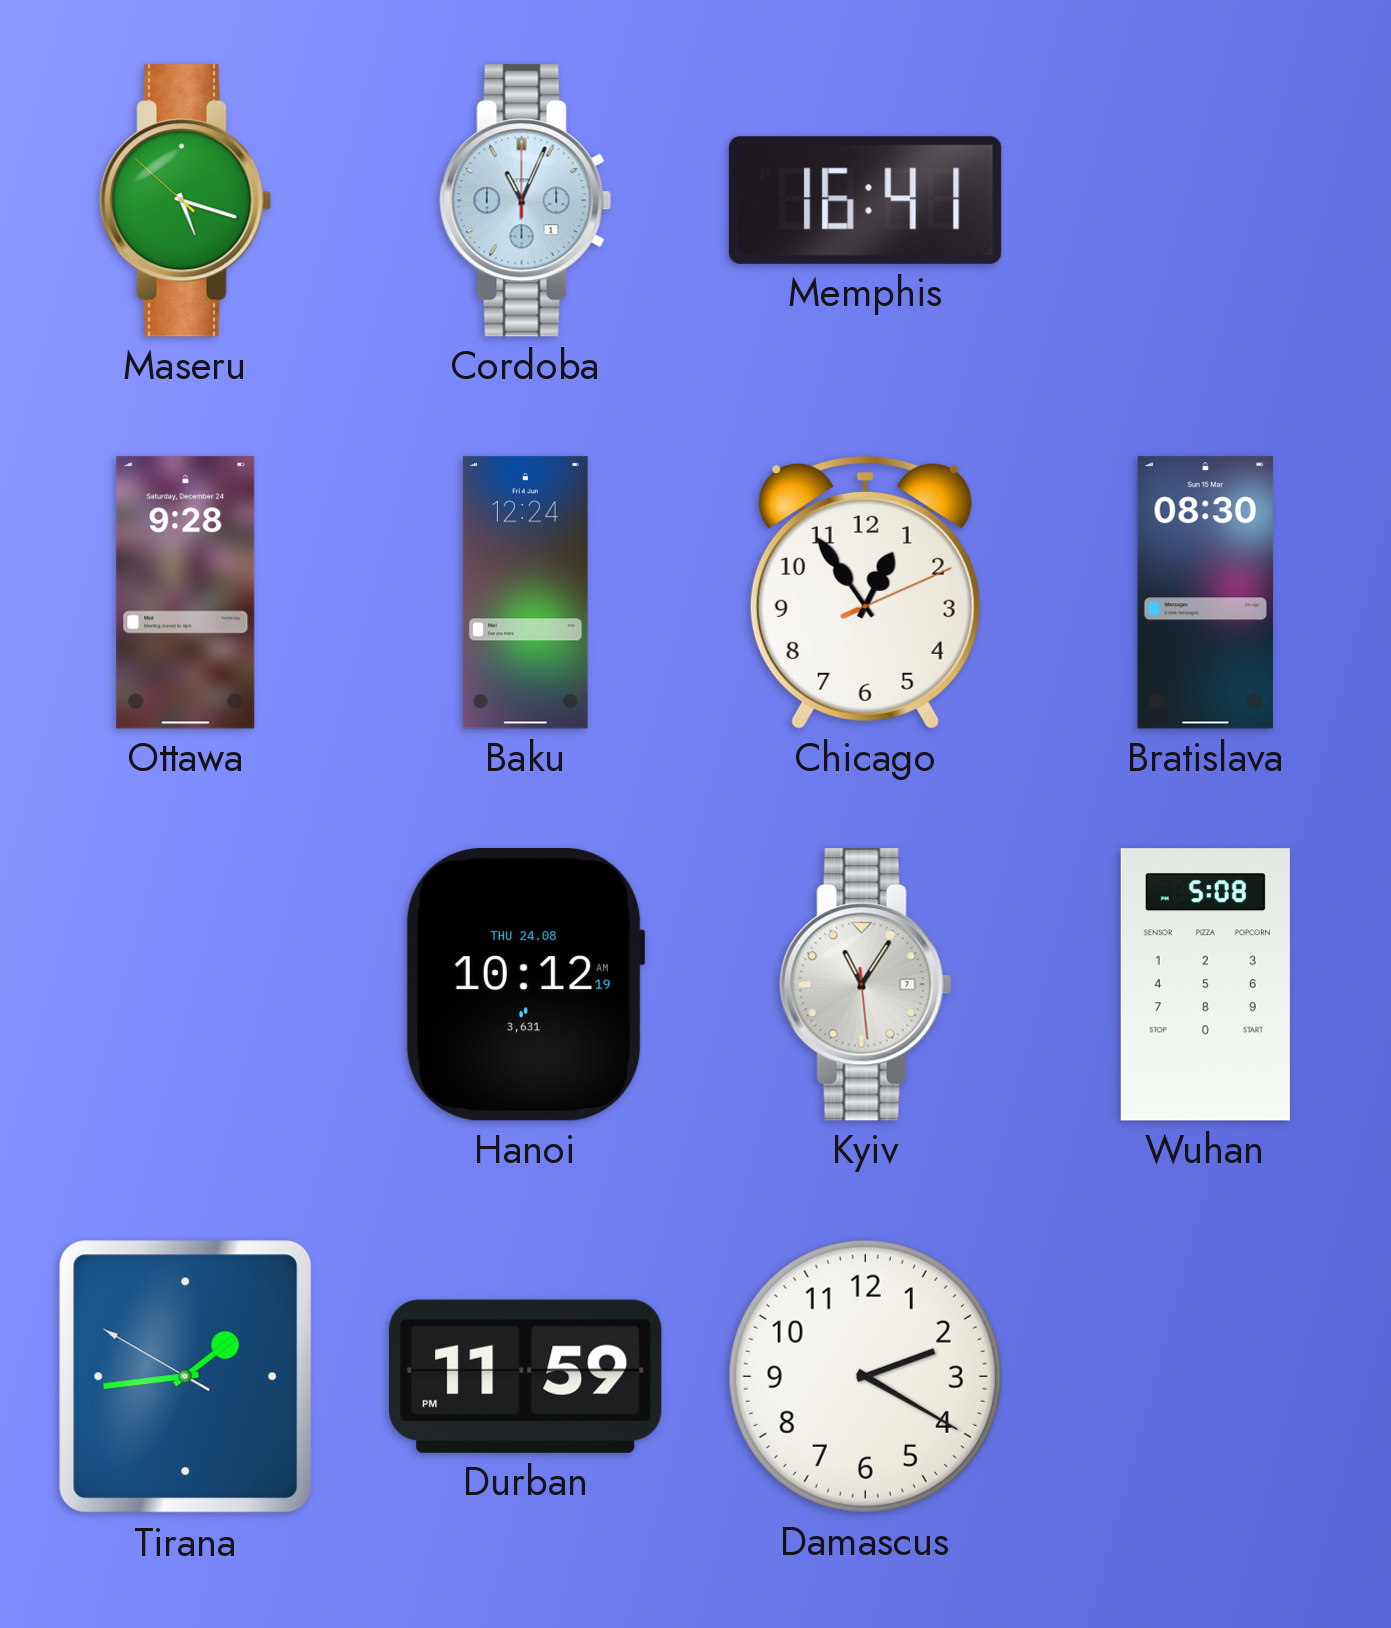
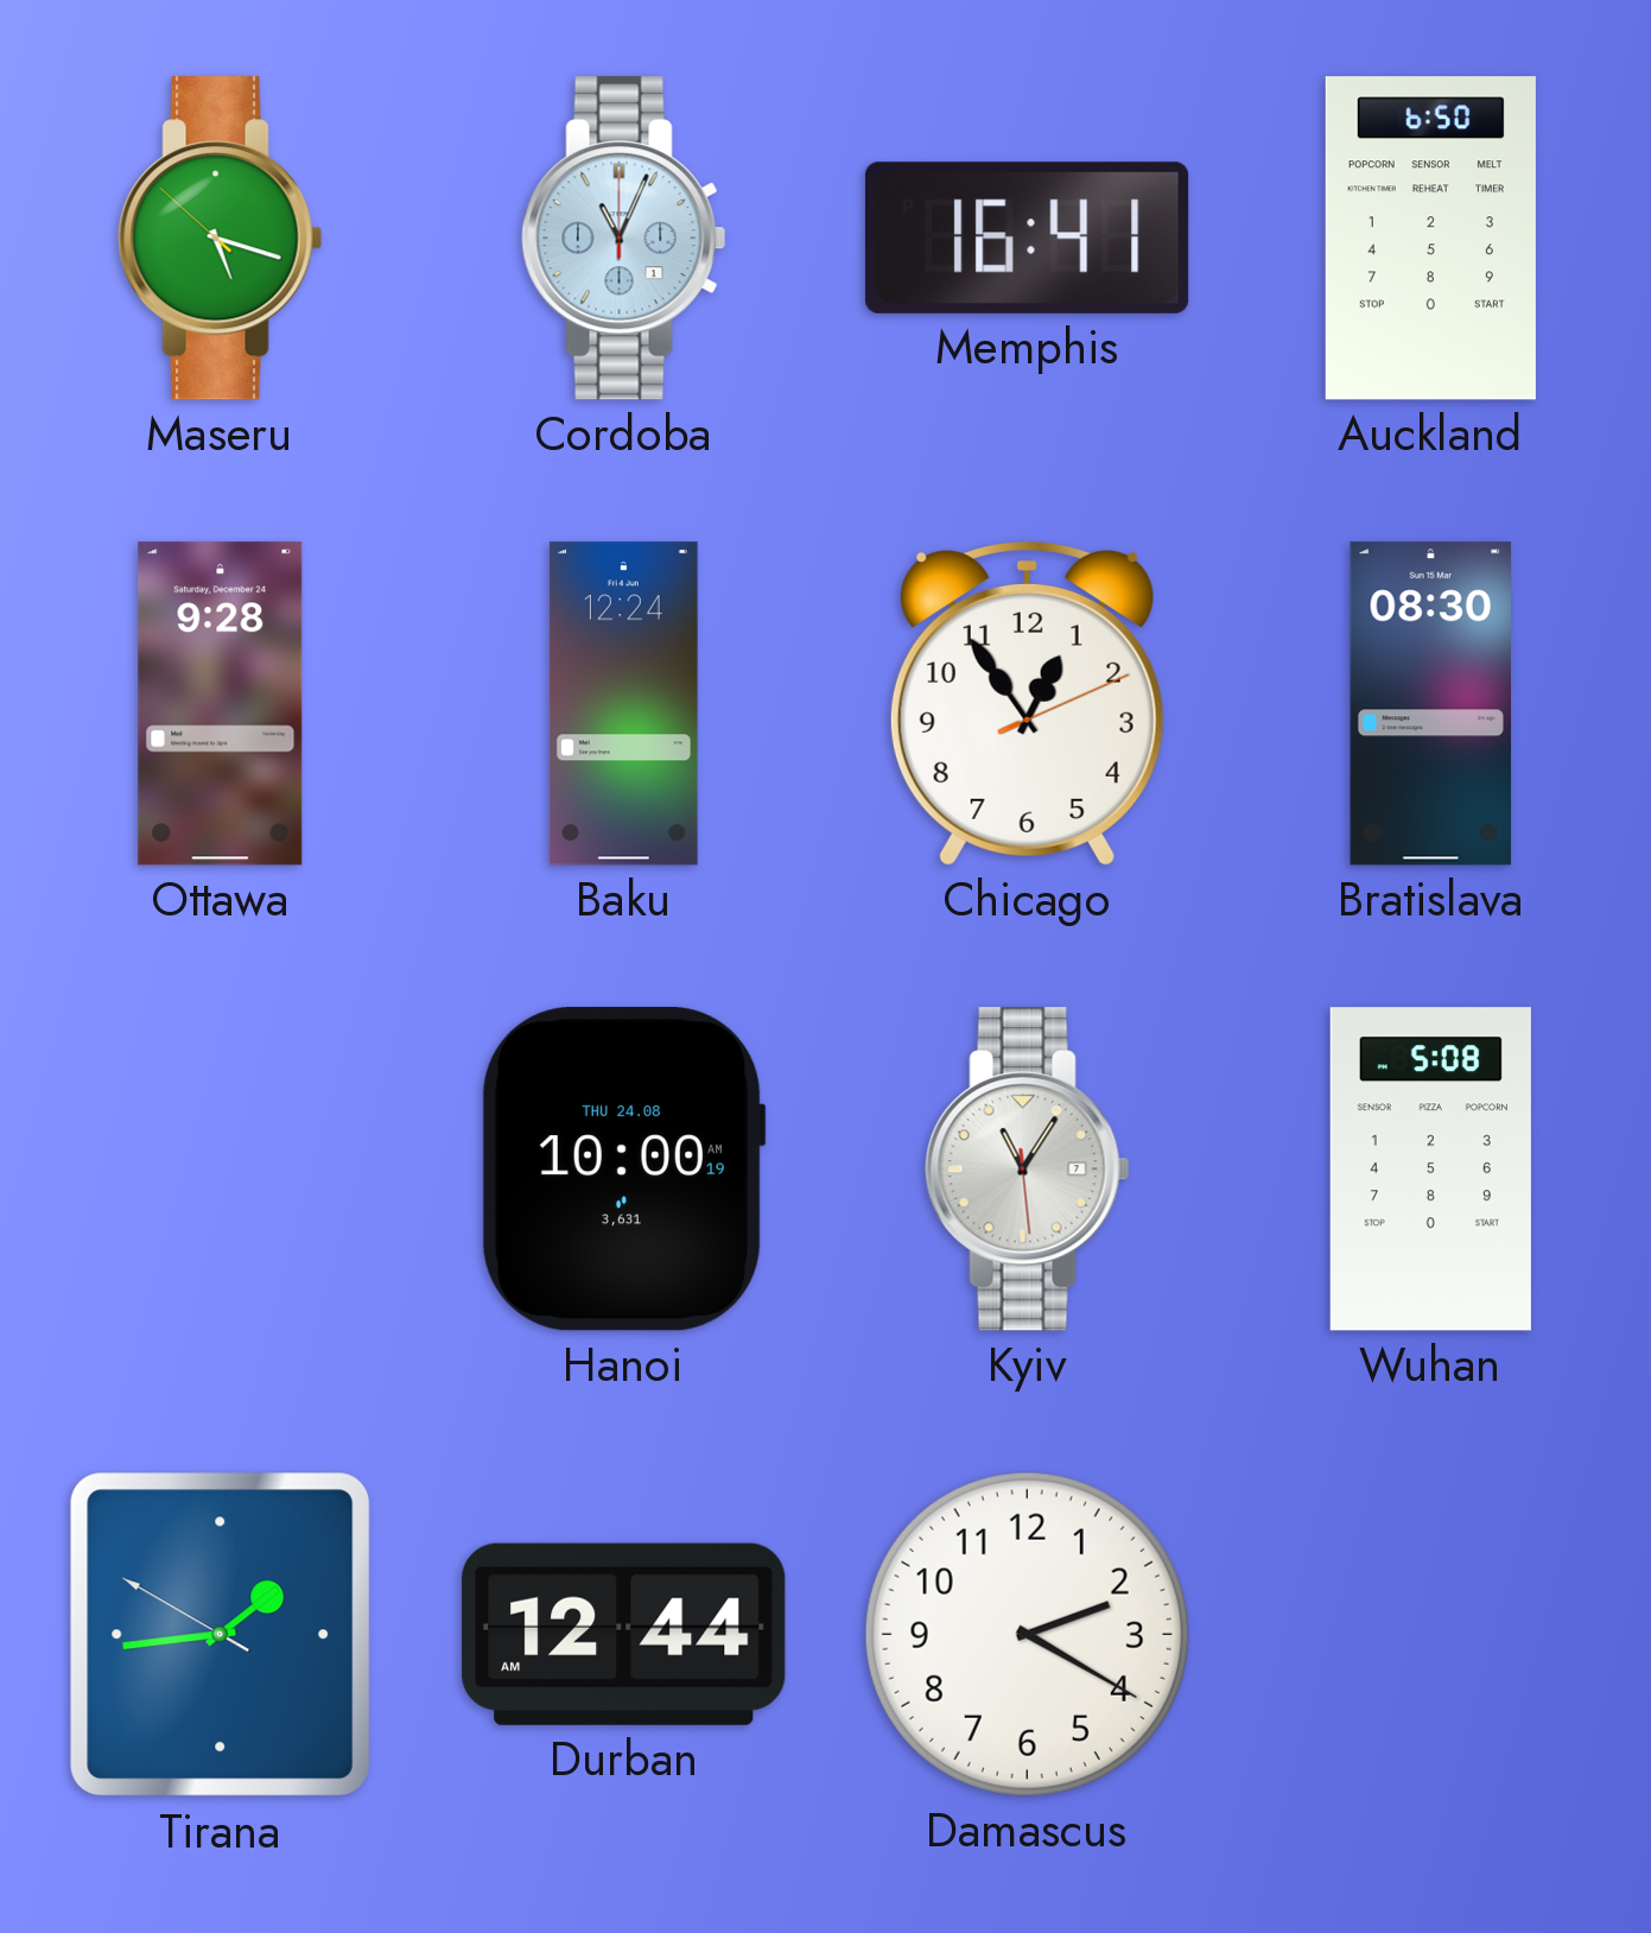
Auckland: none -> 6:50
Hanoi: 10:12 -> 10:00
Durban: 11:59 -> 12:44
